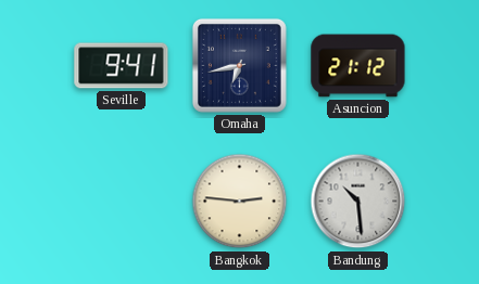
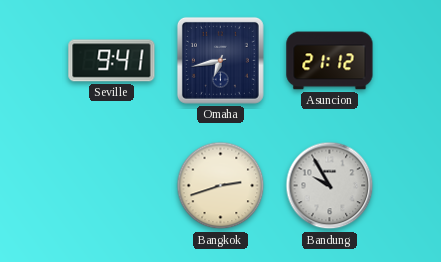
Bangkok: 2:46 -> 2:42
Bandung: 10:29 -> 9:55
